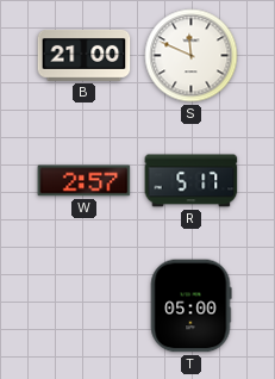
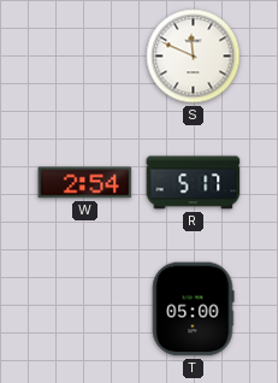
B: 21:00 -> none
W: 2:57 -> 2:54
